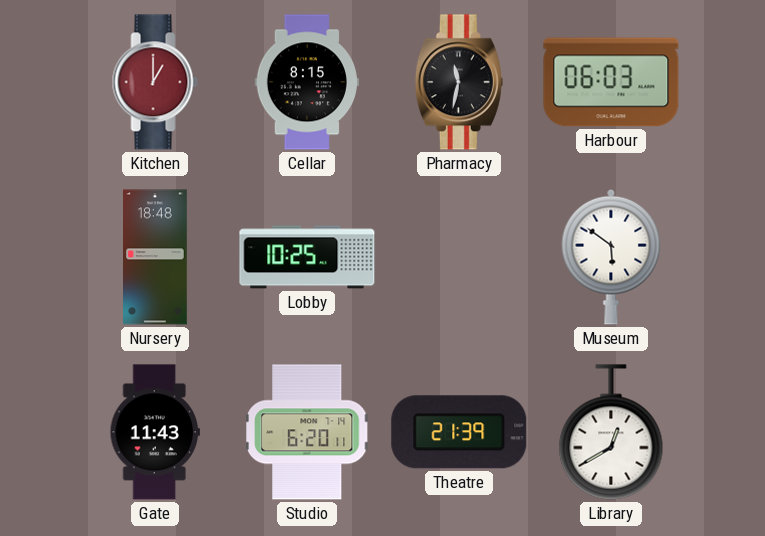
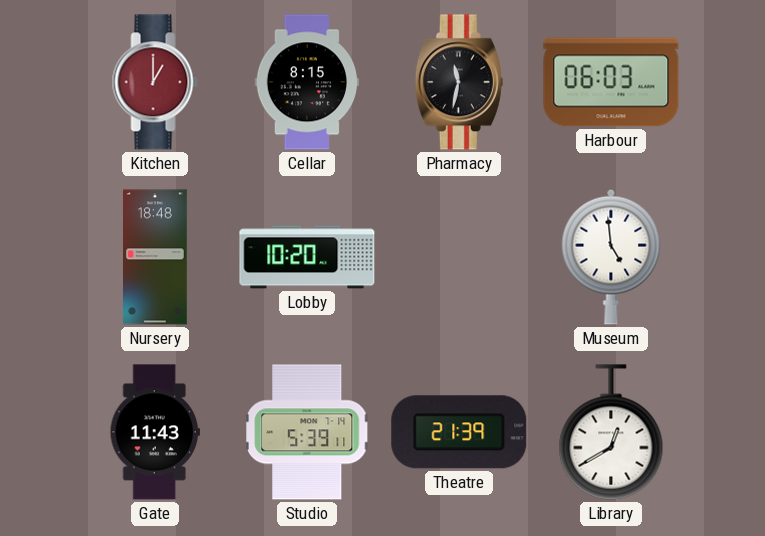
Lobby: 10:25 -> 10:20
Museum: 5:51 -> 4:59
Studio: 6:20 -> 5:39
